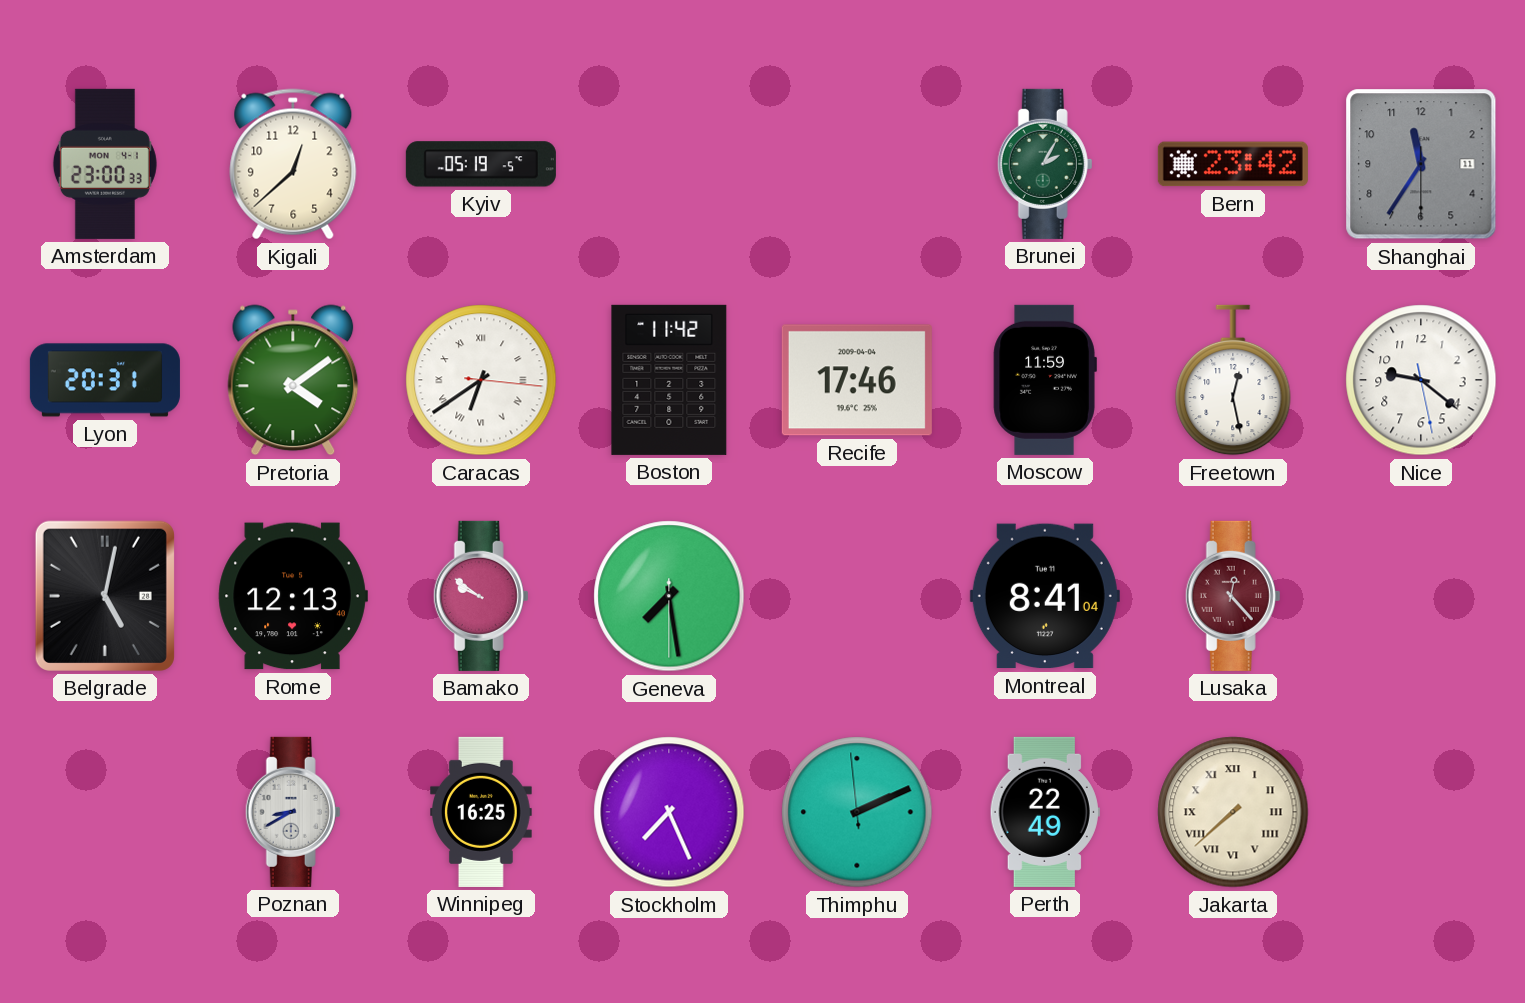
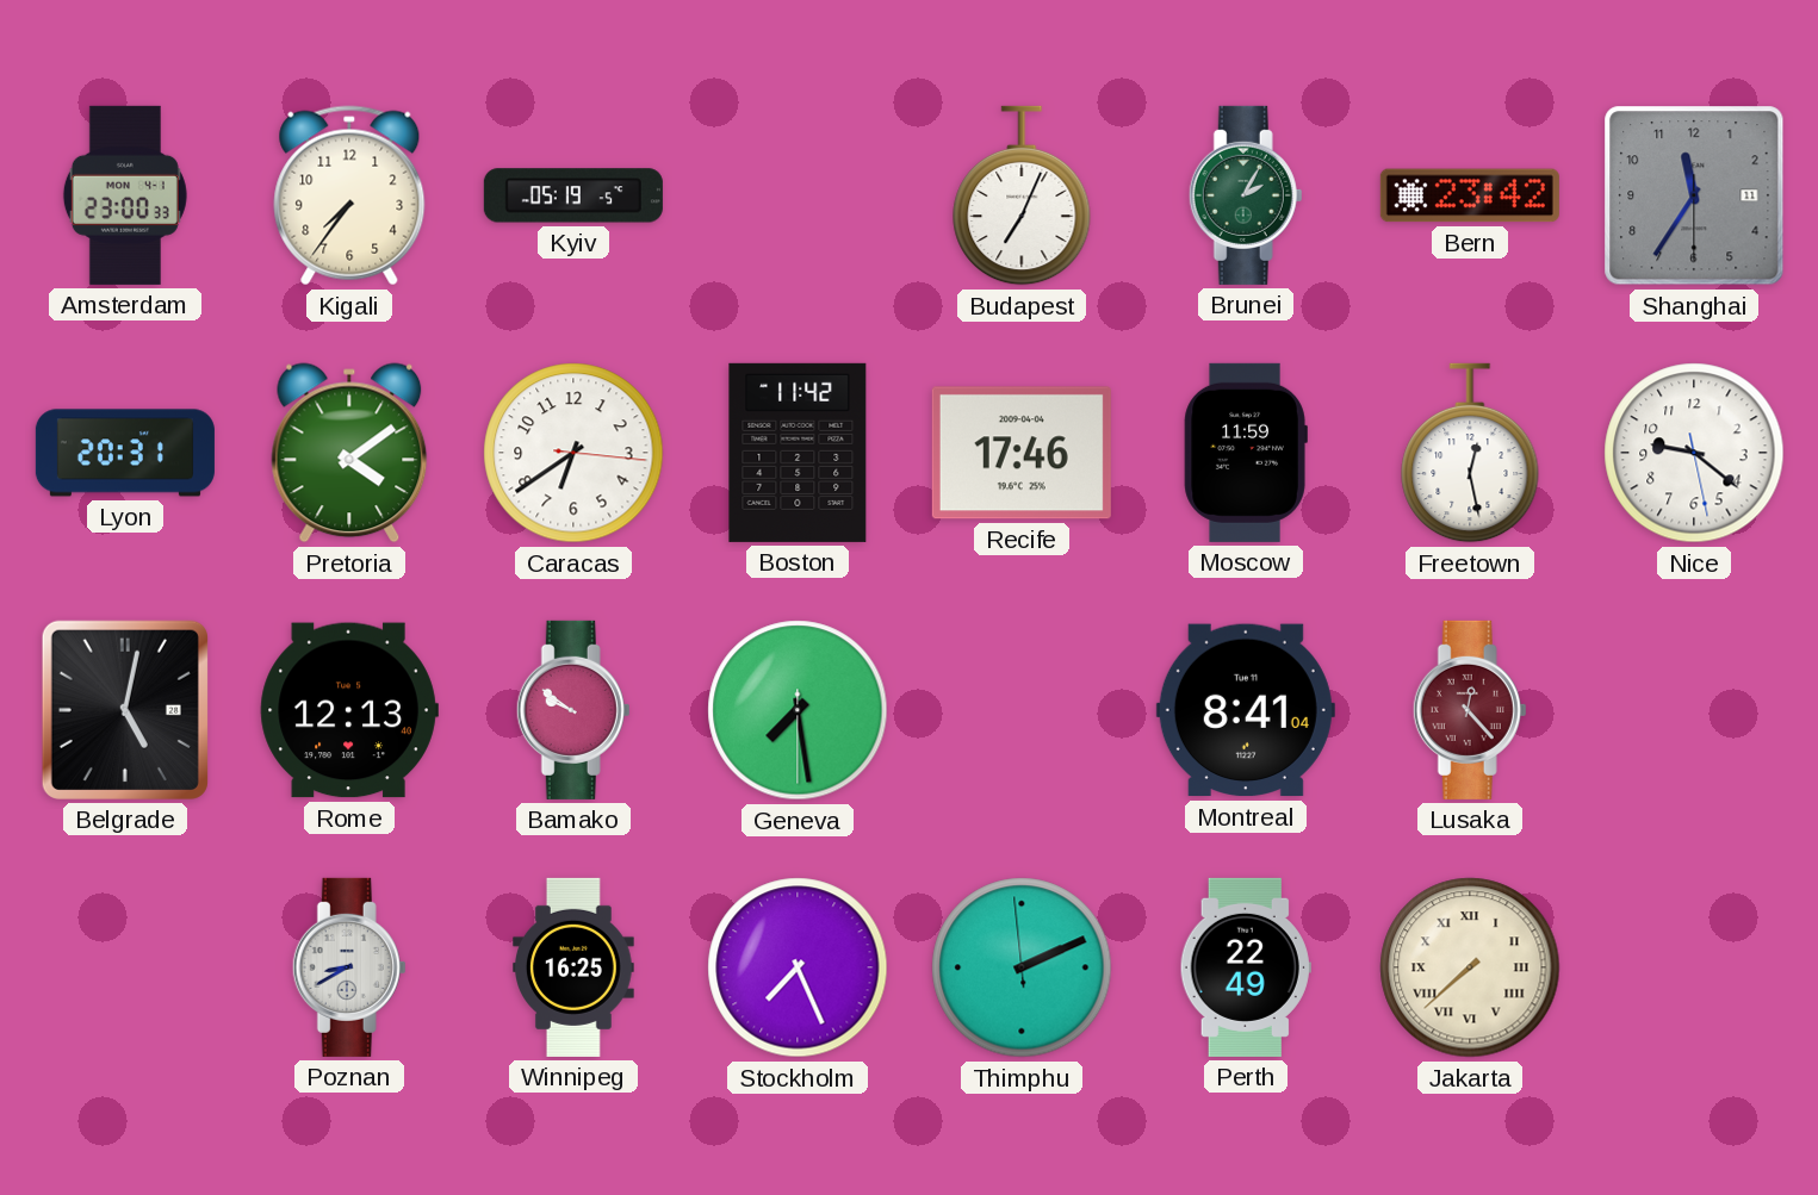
Kigali: 12:38 -> 7:36
Budapest: none -> 7:04
Caracas numerals: Roman -> Arabic
